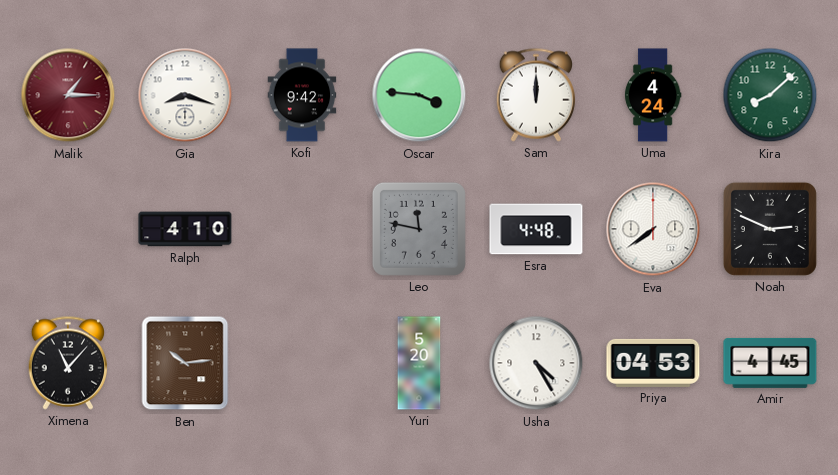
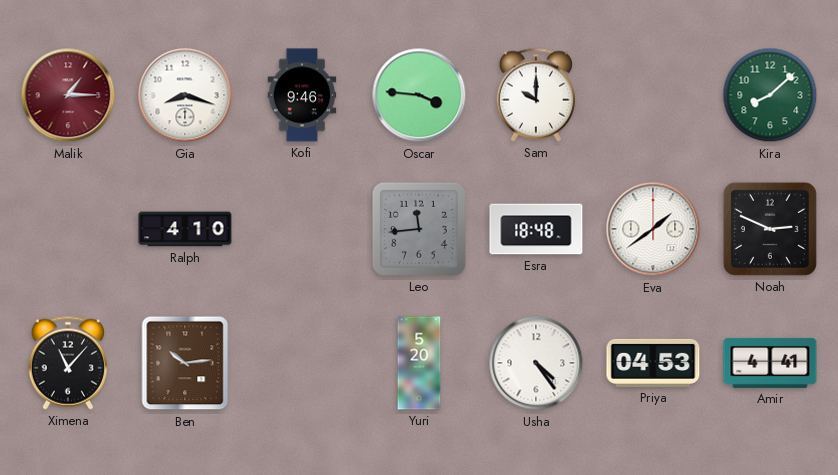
Kofi: 9:42 -> 9:46
Sam: 12:00 -> 10:00
Uma: 4:24 -> none
Leo: 11:47 -> 11:44
Esra: 4:48 -> 18:48
Eva: 7:39 -> 1:39
Usha: 4:25 -> 4:24
Amir: 4:45 -> 4:41
